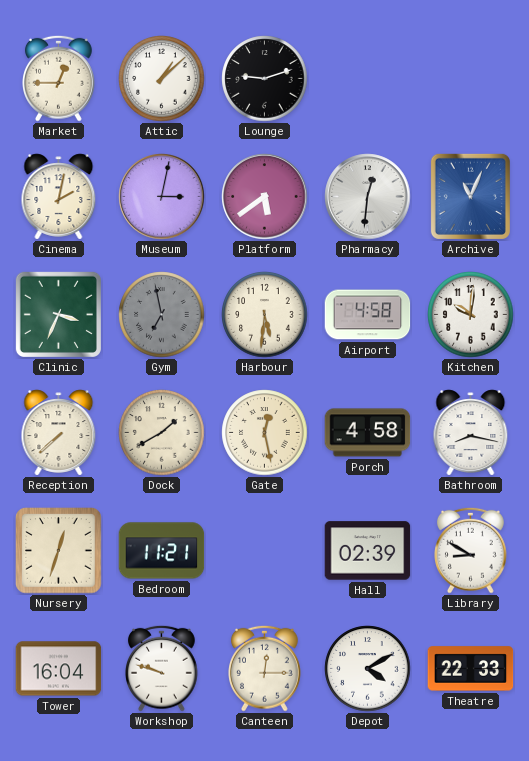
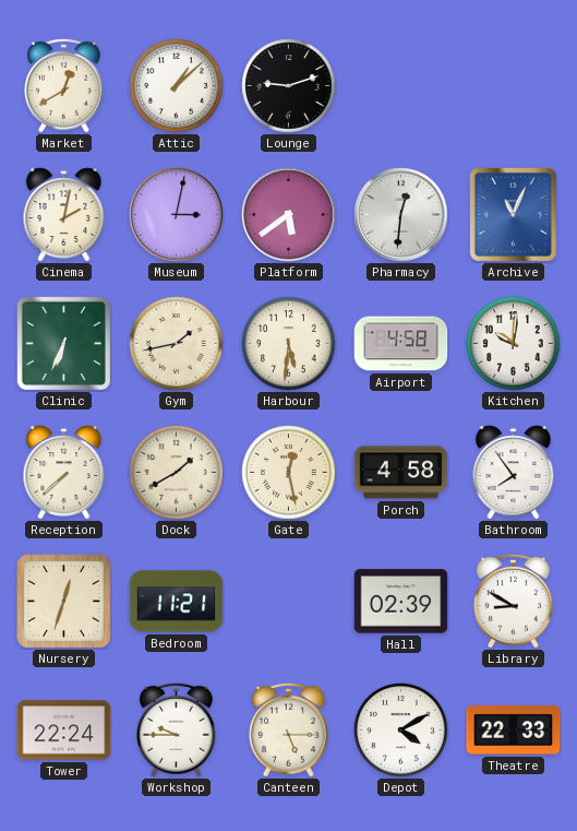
Market: 12:45 -> 12:40
Clinic: 3:34 -> 6:34
Gym: 6:58 -> 1:43
Gym dial: grey -> cream
Bathroom: 8:17 -> 7:54
Tower: 16:04 -> 22:24
Workshop: 9:48 -> 9:45
Canteen: 12:15 -> 5:15
